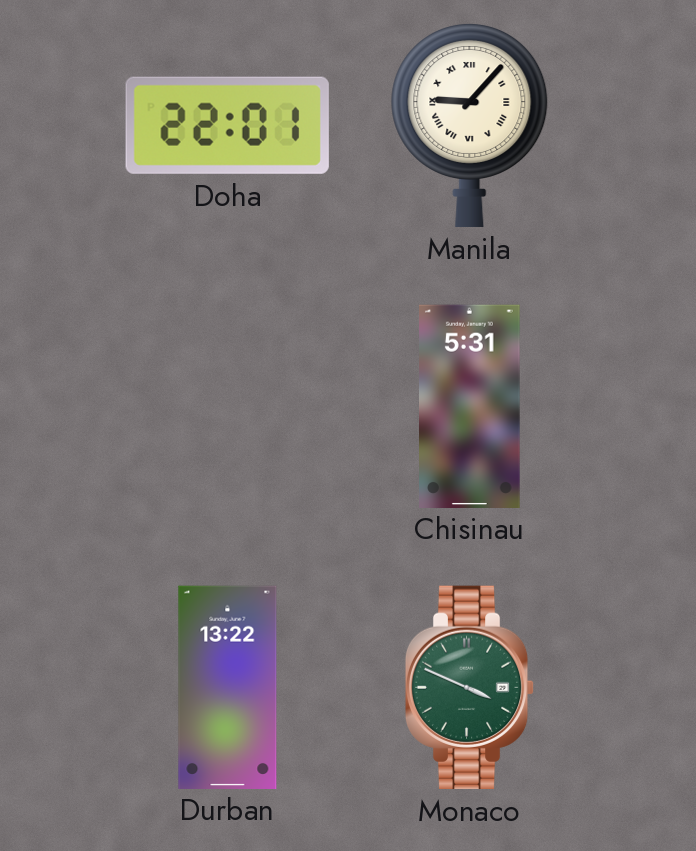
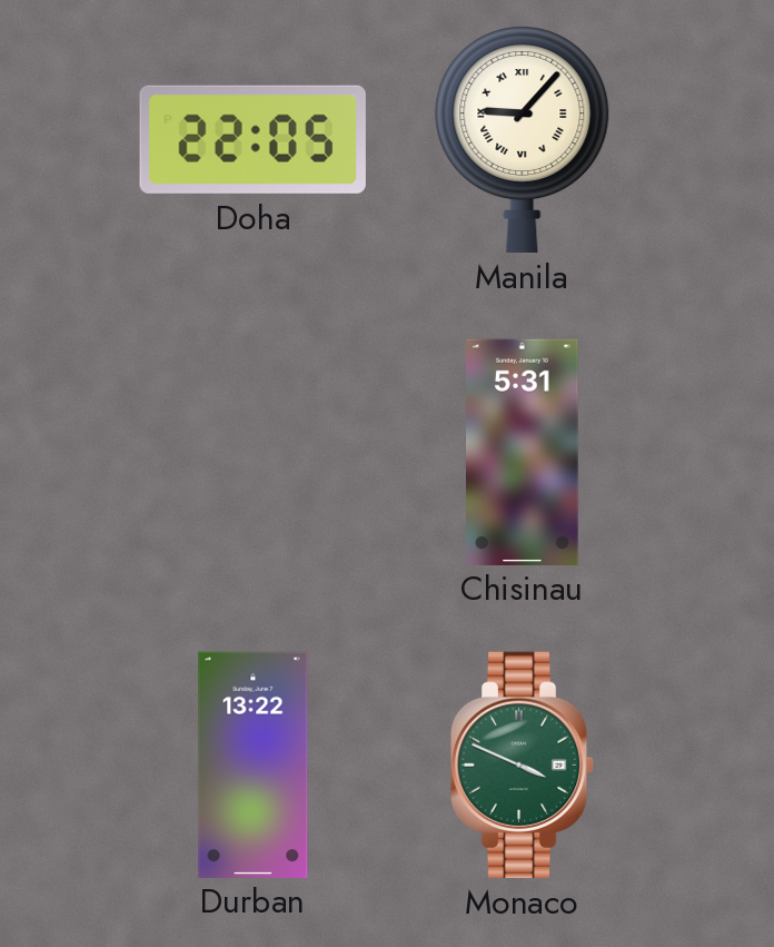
Doha: 22:01 -> 22:05
